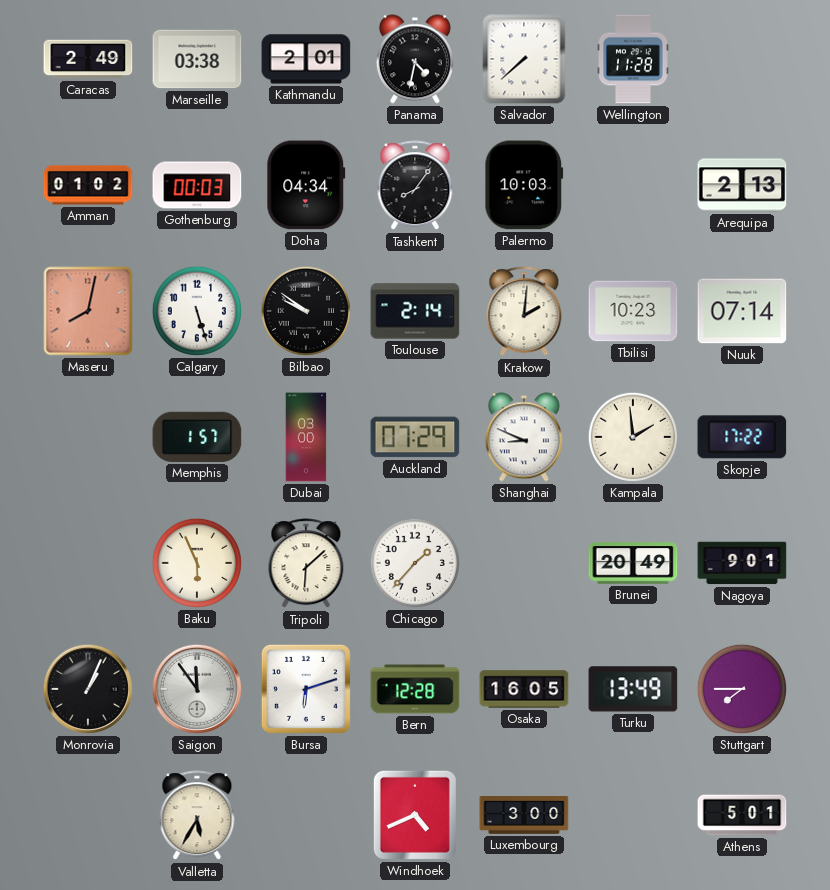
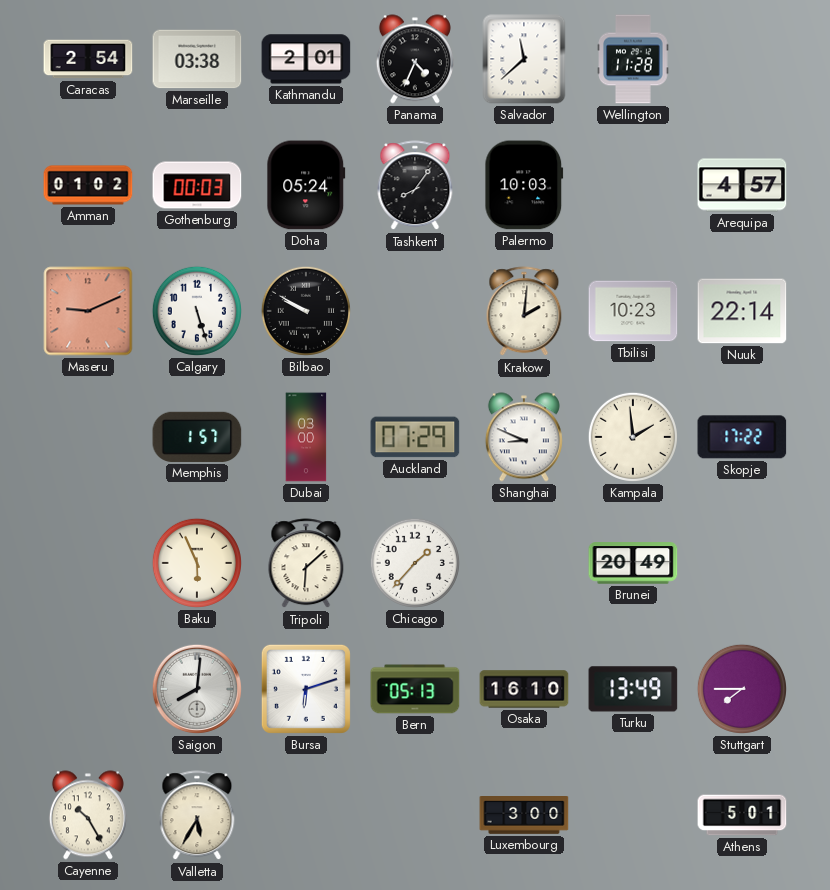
Caracas: 2:49 -> 2:54
Panama: 4:32 -> 4:34
Salvador: 7:38 -> 11:38
Doha: 04:34 -> 05:24
Arequipa: 2:13 -> 4:57
Maseru: 8:02 -> 9:11
Bilbao: 9:51 -> 9:50
Toulouse: 2:14 -> none
Nuuk: 07:14 -> 22:14
Nagoya: 9:01 -> none
Monrovia: 1:04 -> none
Saigon: 11:54 -> 8:01
Bern: 12:28 -> 05:13
Osaka: 16:05 -> 16:10
Cayenne: none -> 10:25
Windhoek: 4:41 -> none
